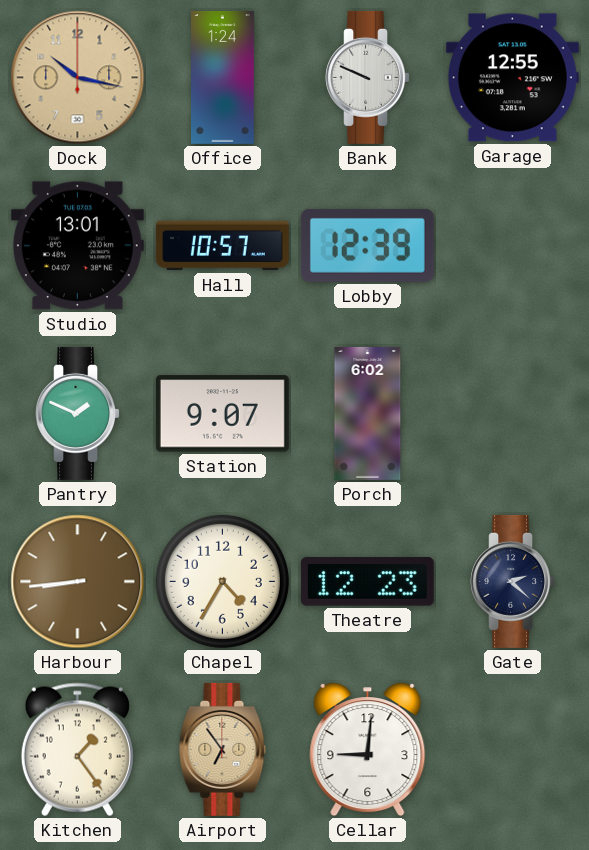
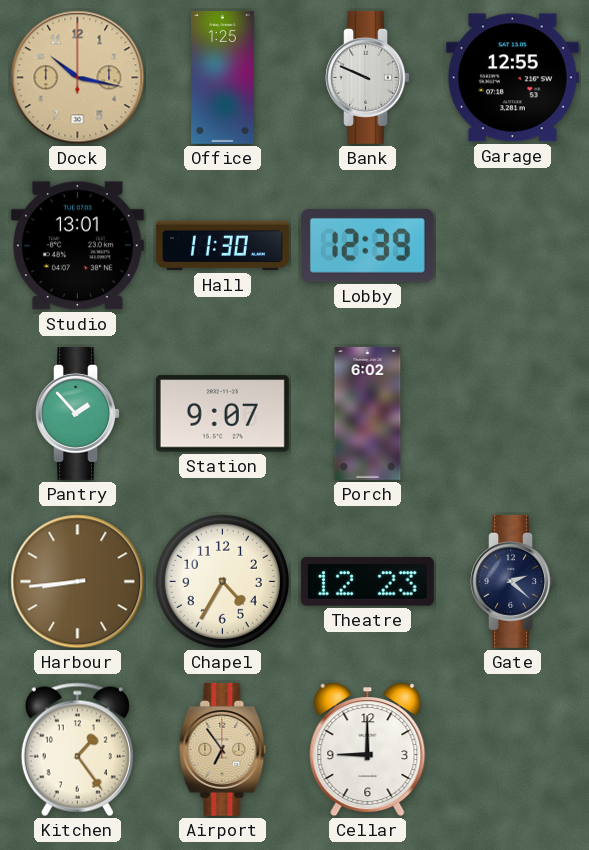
Office: 1:24 -> 1:25
Hall: 10:57 -> 11:30
Pantry: 1:49 -> 1:53
Cellar: 9:01 -> 9:00
